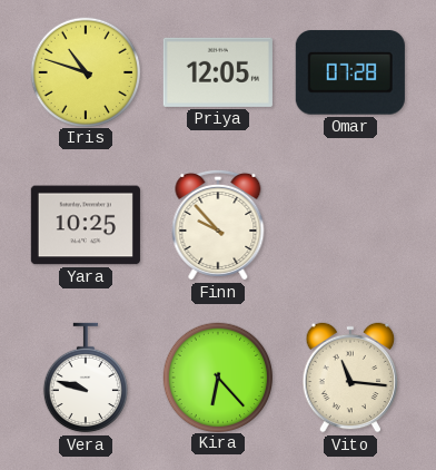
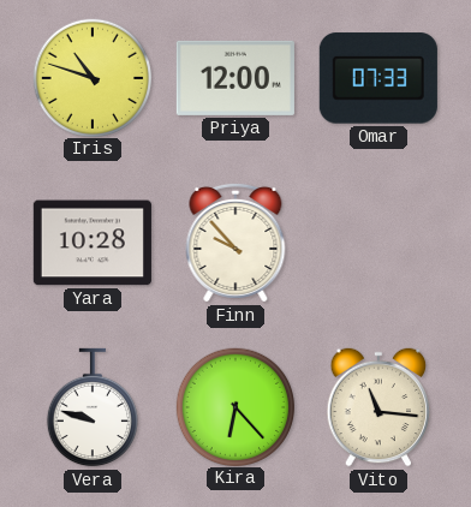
Priya: 12:05 -> 12:00
Omar: 07:28 -> 07:33
Yara: 10:25 -> 10:28
